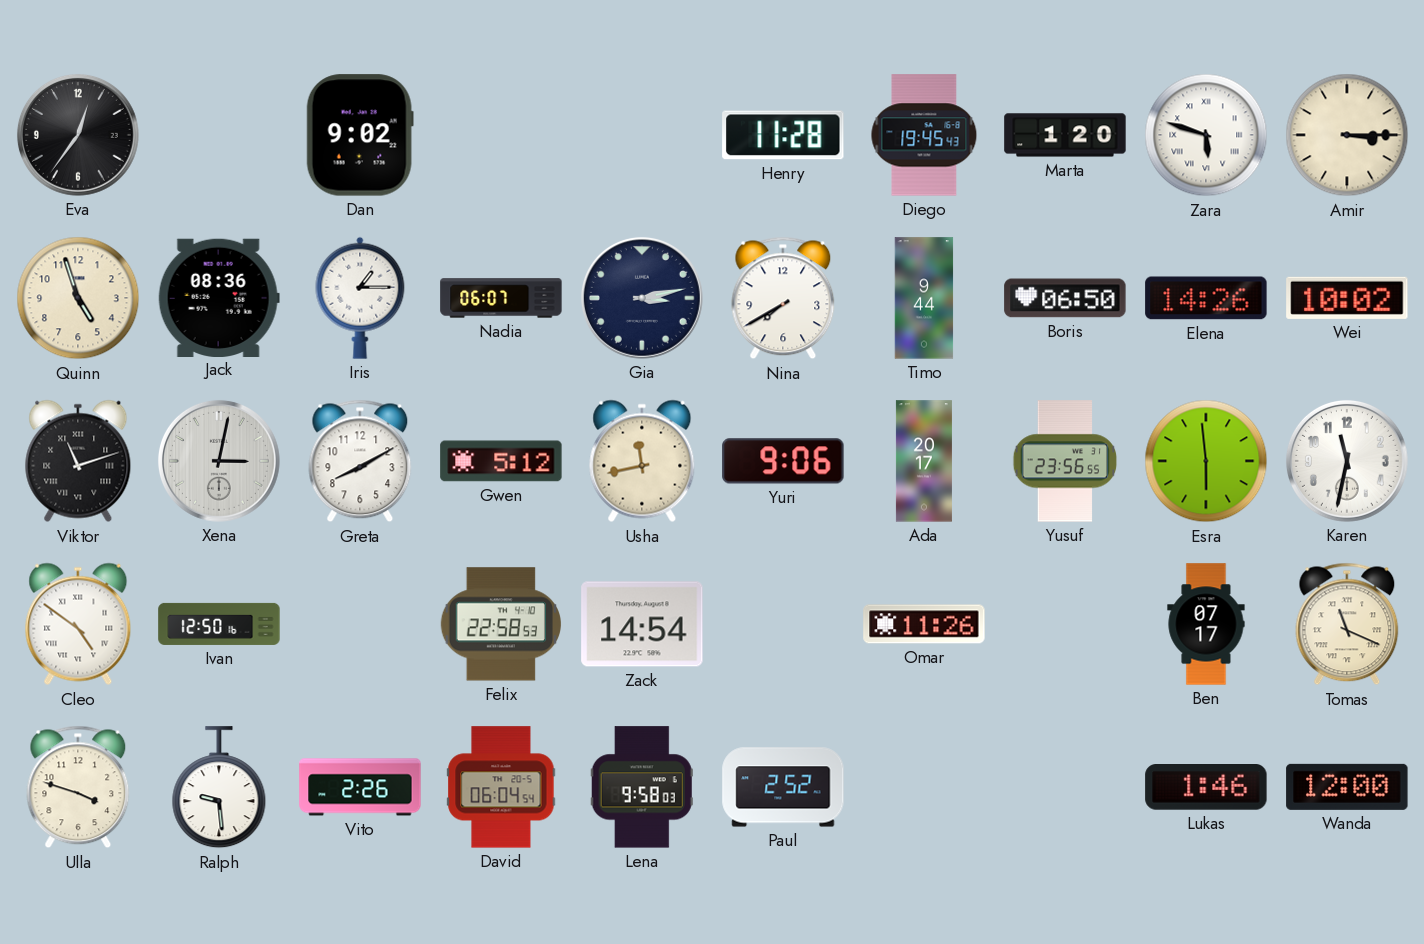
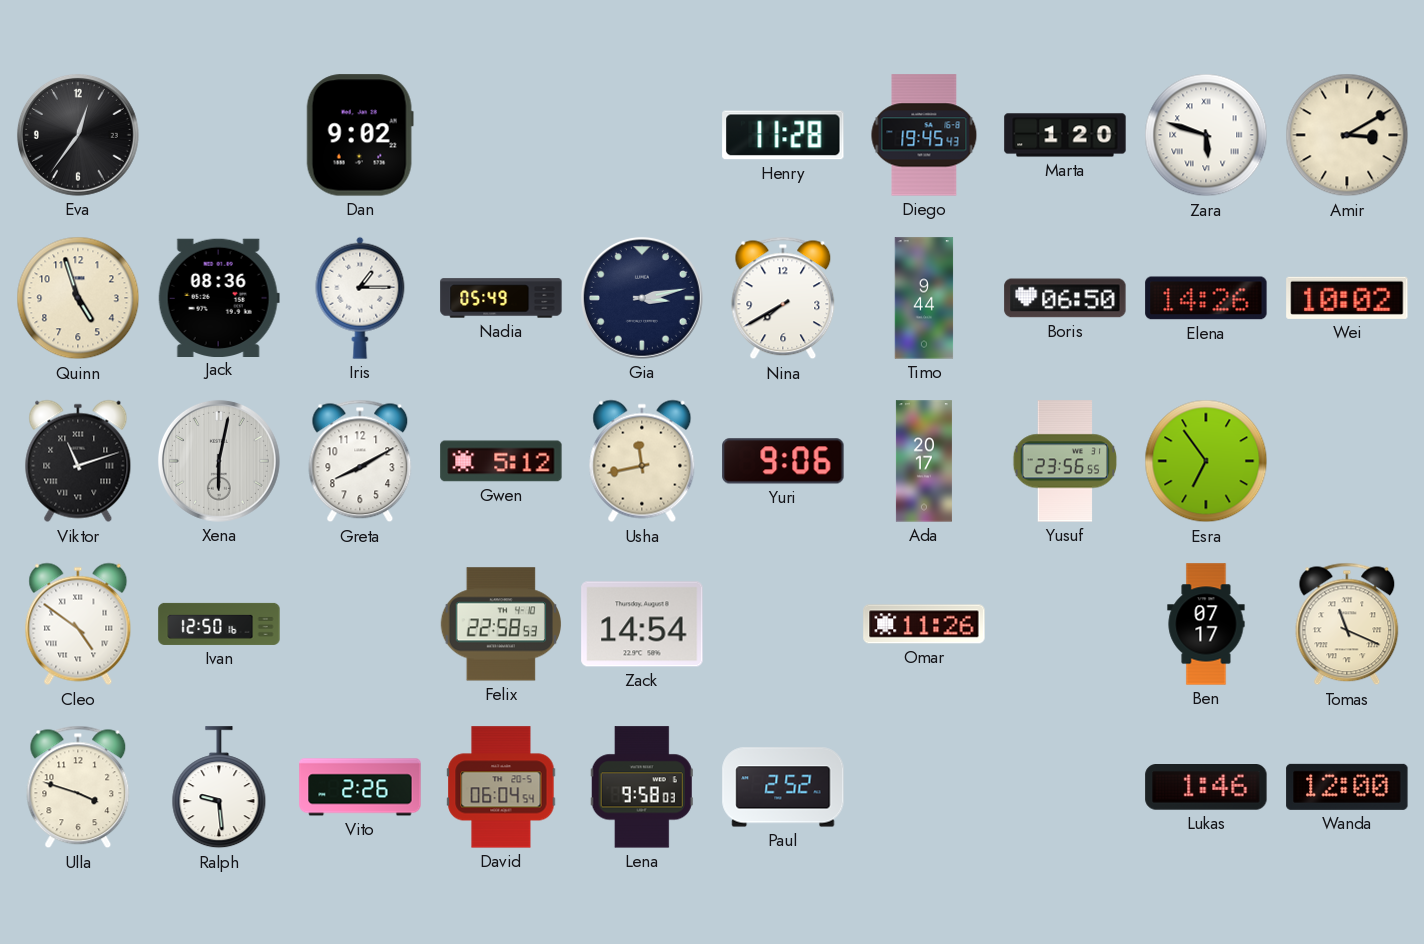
Amir: 3:15 -> 3:10
Nadia: 06:07 -> 05:49
Xena: 3:02 -> 6:02
Esra: 5:59 -> 6:54
Karen: 11:32 -> none
